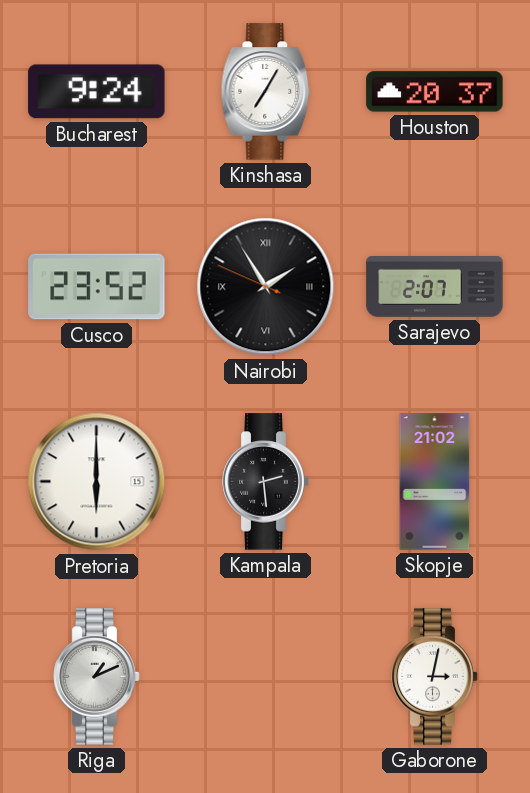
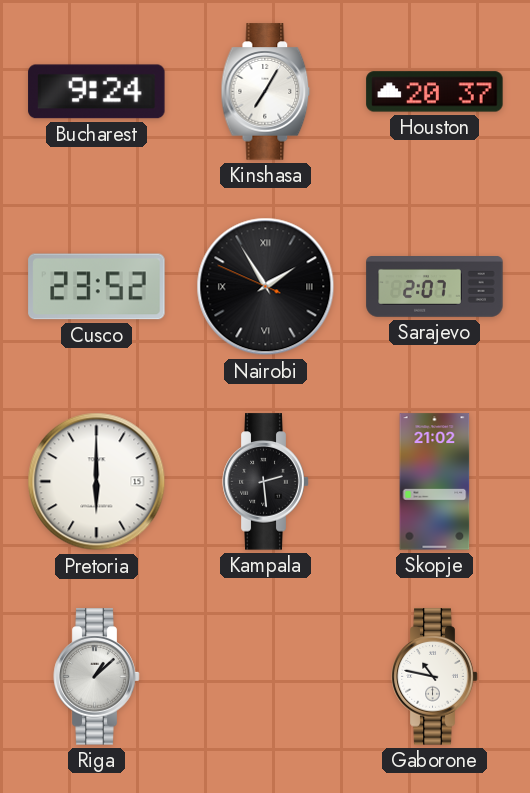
Riga: 1:11 -> 1:08
Gaborone: 3:02 -> 10:47
